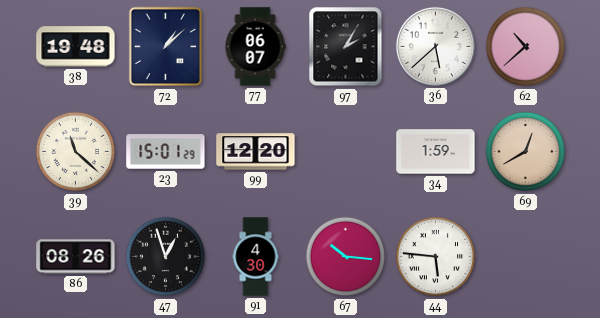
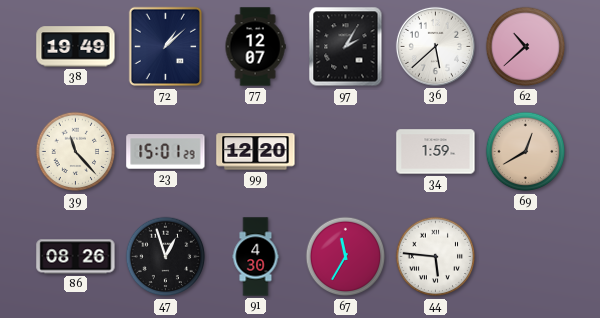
38: 19:48 -> 19:49
77: 06:07 -> 12:07
39: 11:22 -> 11:23
67: 10:16 -> 11:35
